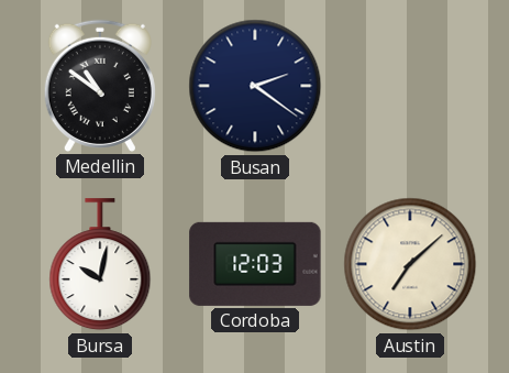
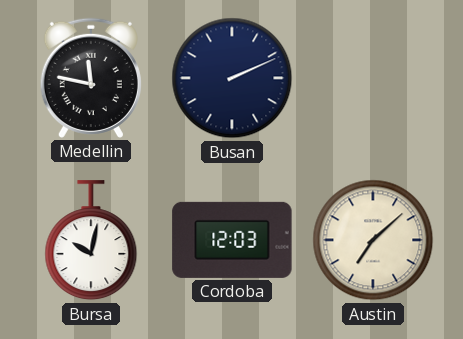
Medellin: 10:51 -> 11:47
Busan: 2:21 -> 2:11
